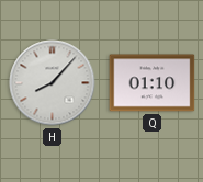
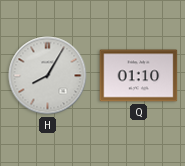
H: 8:07 -> 8:05
